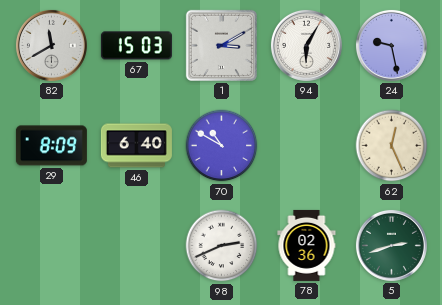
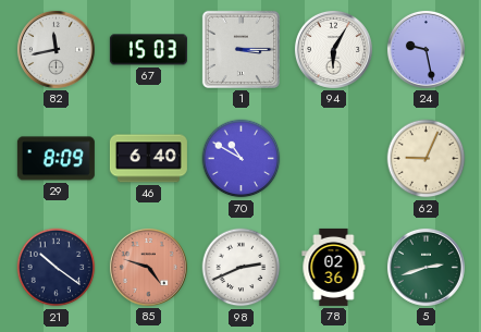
82: 11:40 -> 11:43
1: 3:10 -> 3:15
62: 12:26 -> 9:04
21: none -> 10:21
85: none -> 4:48
